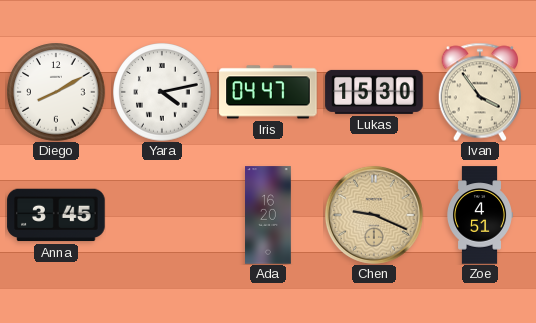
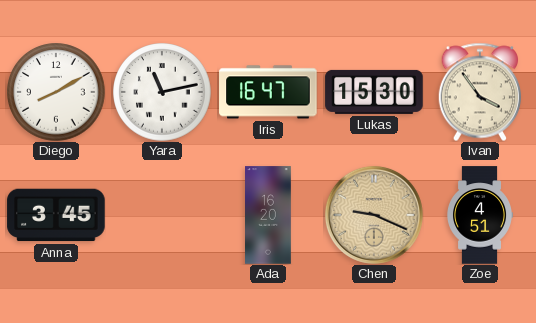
Yara: 4:13 -> 11:13
Iris: 04:47 -> 16:47
